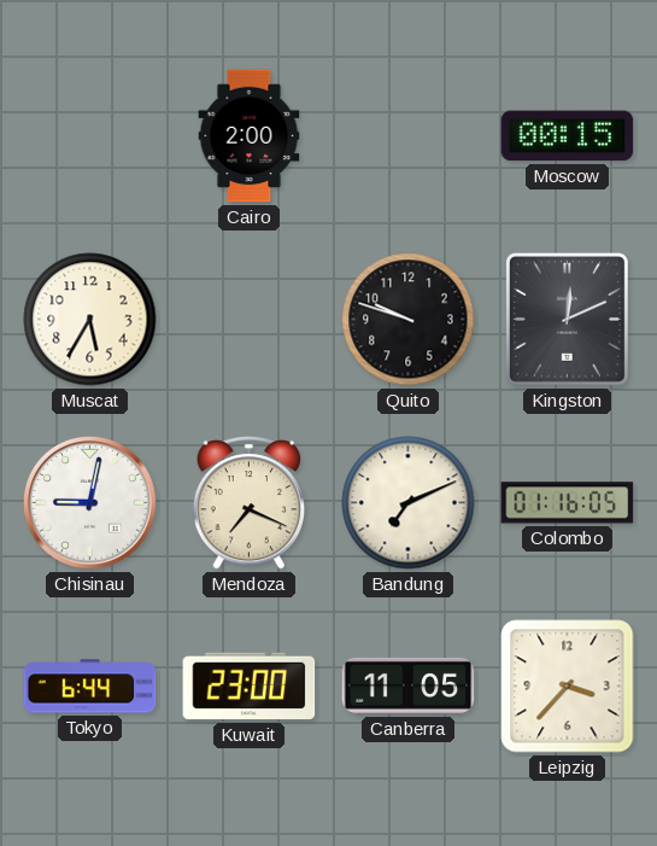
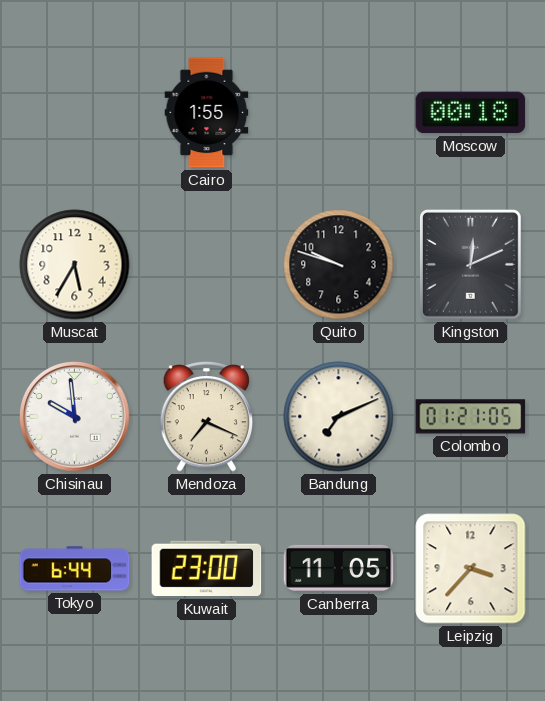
Cairo: 2:00 -> 1:55
Moscow: 00:15 -> 00:18
Chisinau: 9:02 -> 9:59
Colombo: 01:16 -> 01:21
